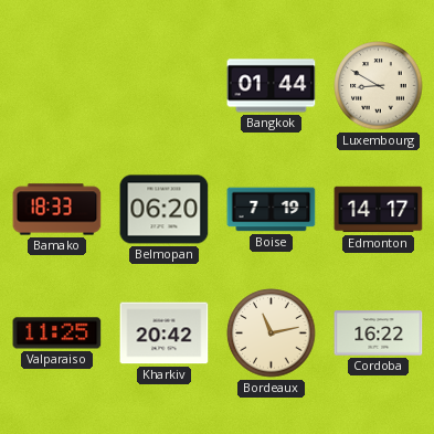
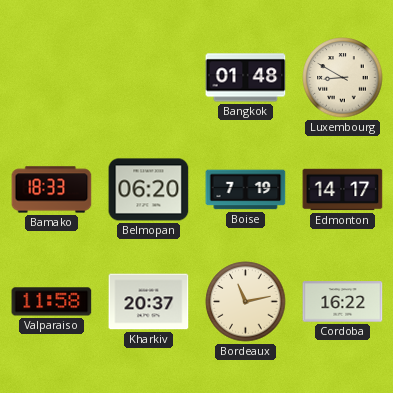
Bangkok: 01:44 -> 01:48
Valparaiso: 11:25 -> 11:58
Kharkiv: 20:42 -> 20:37
